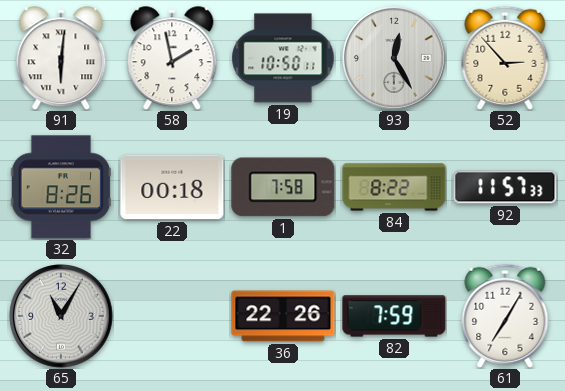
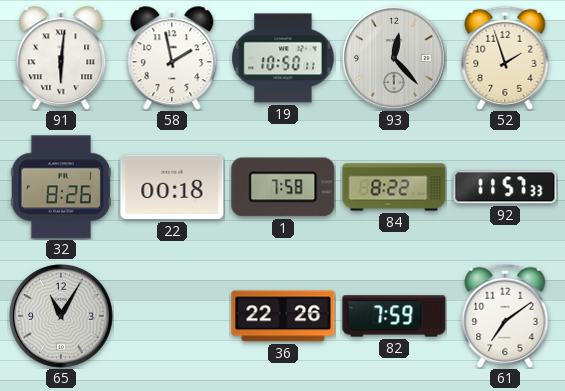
93: 12:25 -> 12:23
52: 2:53 -> 1:57
61: 7:05 -> 7:09
